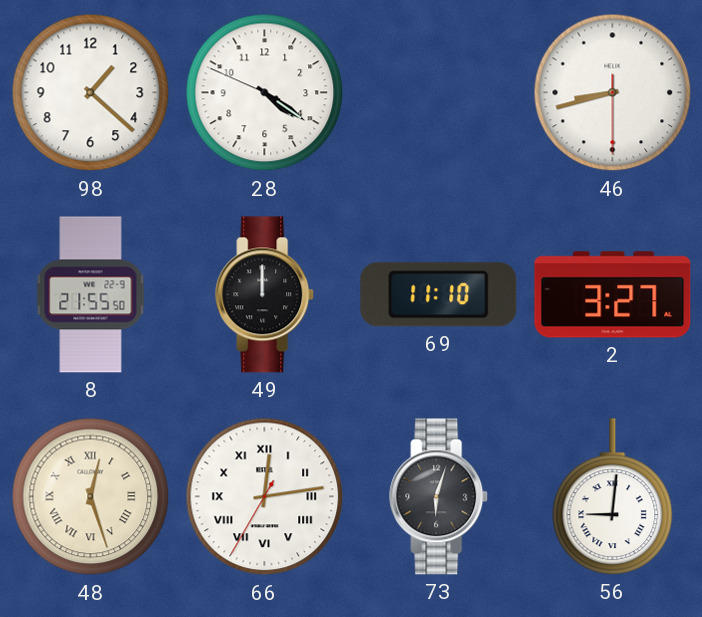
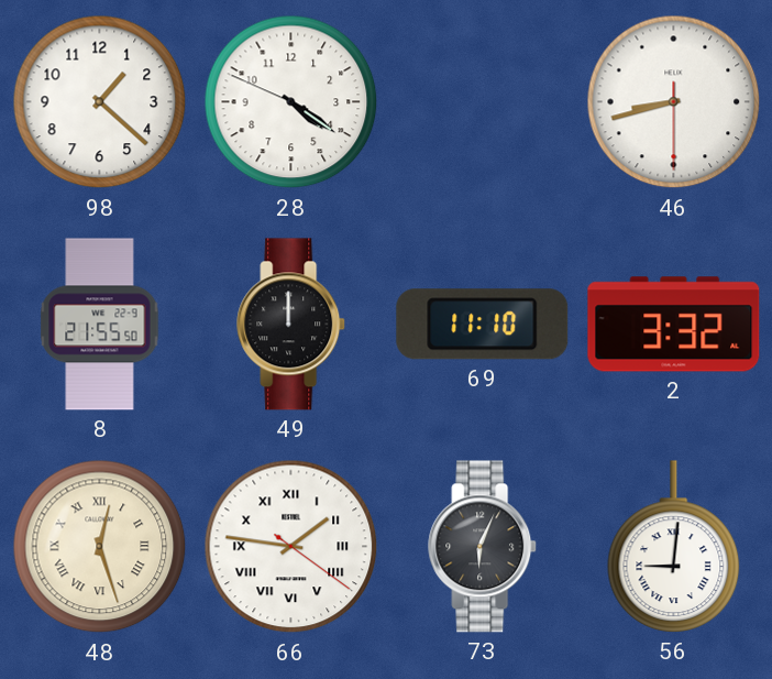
2: 3:27 -> 3:32
66: 12:13 -> 1:46
73: 6:03 -> 6:04
